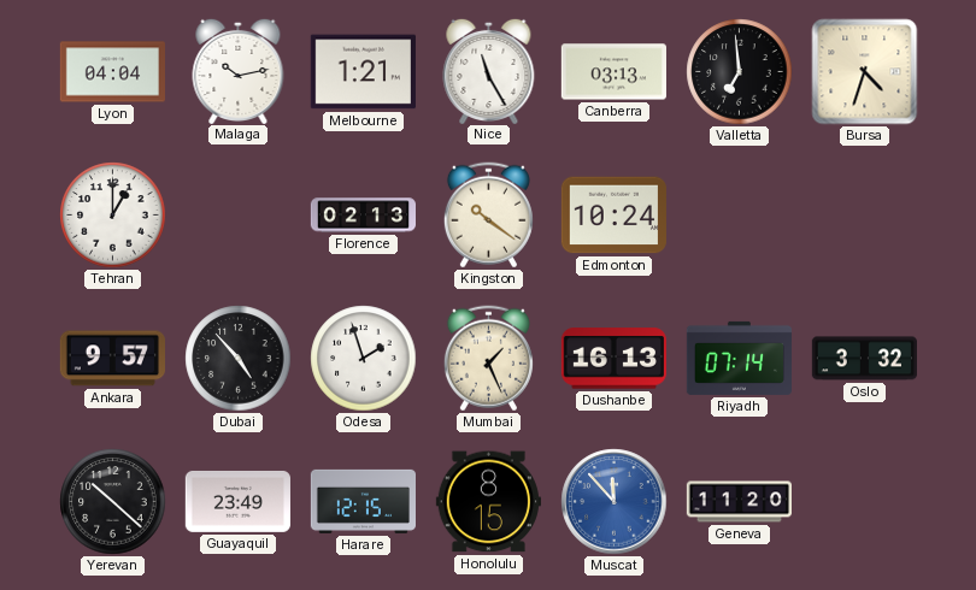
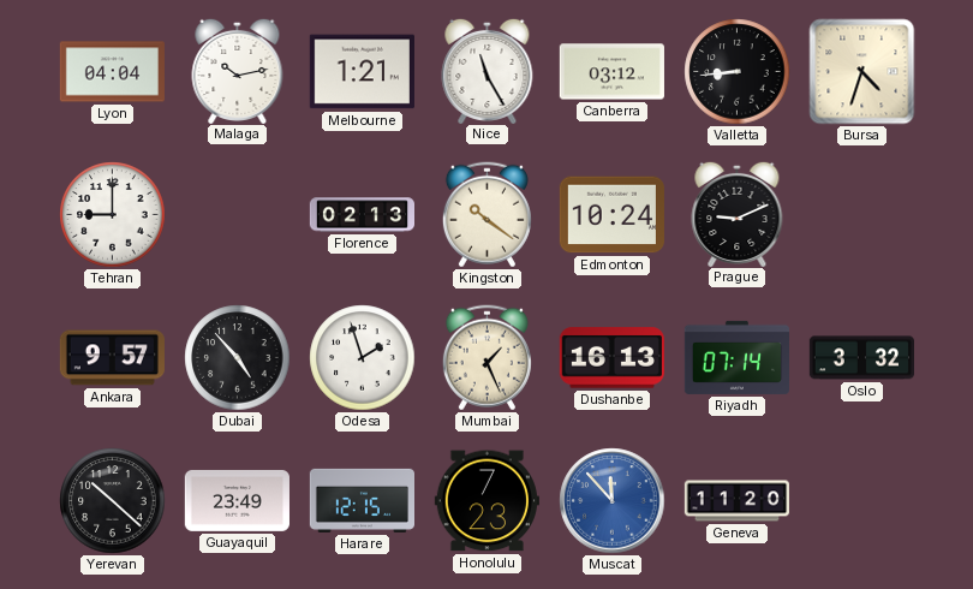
Canberra: 03:13 -> 03:12
Valletta: 6:59 -> 8:44
Tehran: 1:00 -> 9:00
Prague: none -> 9:11
Honolulu: 8:15 -> 7:23
